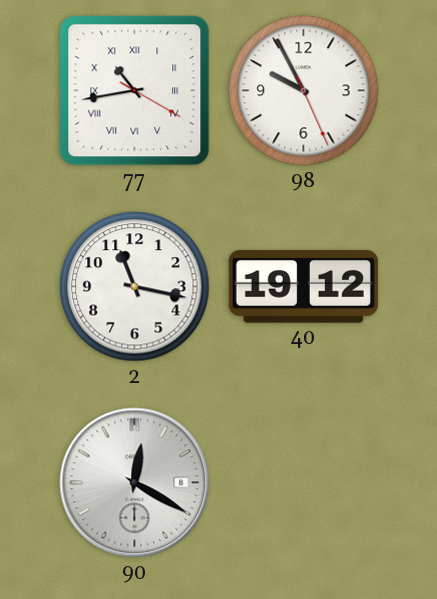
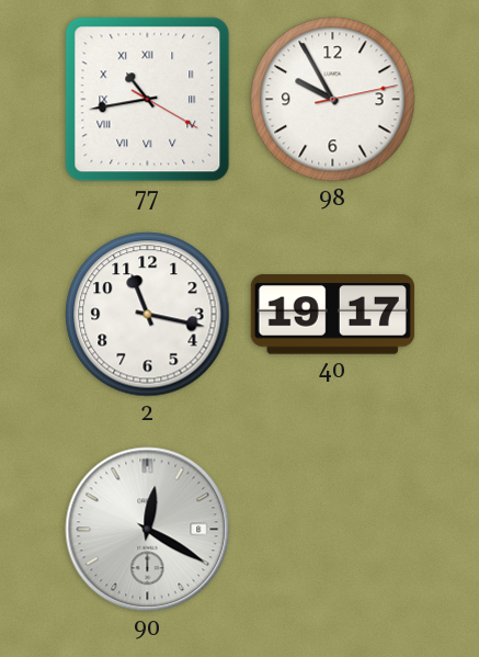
98: 9:55:26 -> 9:55:13
40: 19:12 -> 19:17
